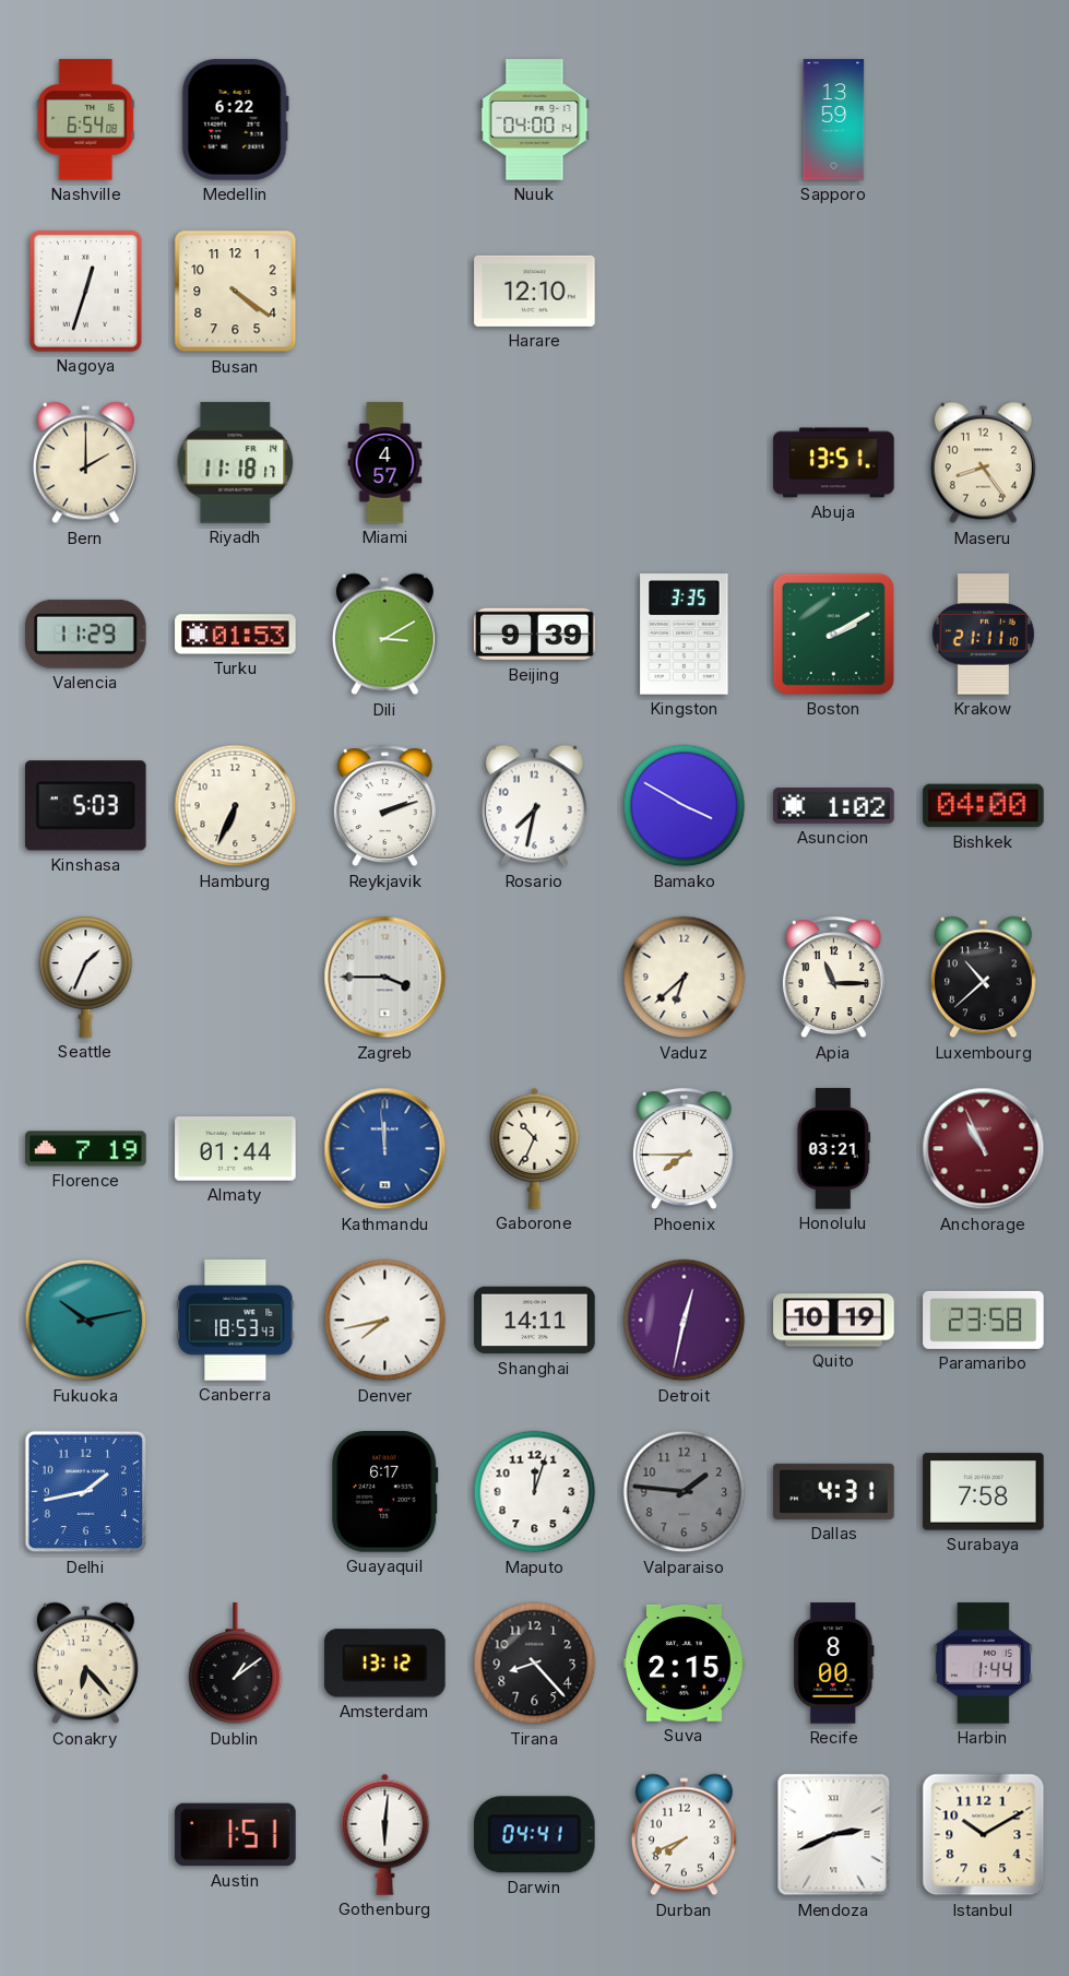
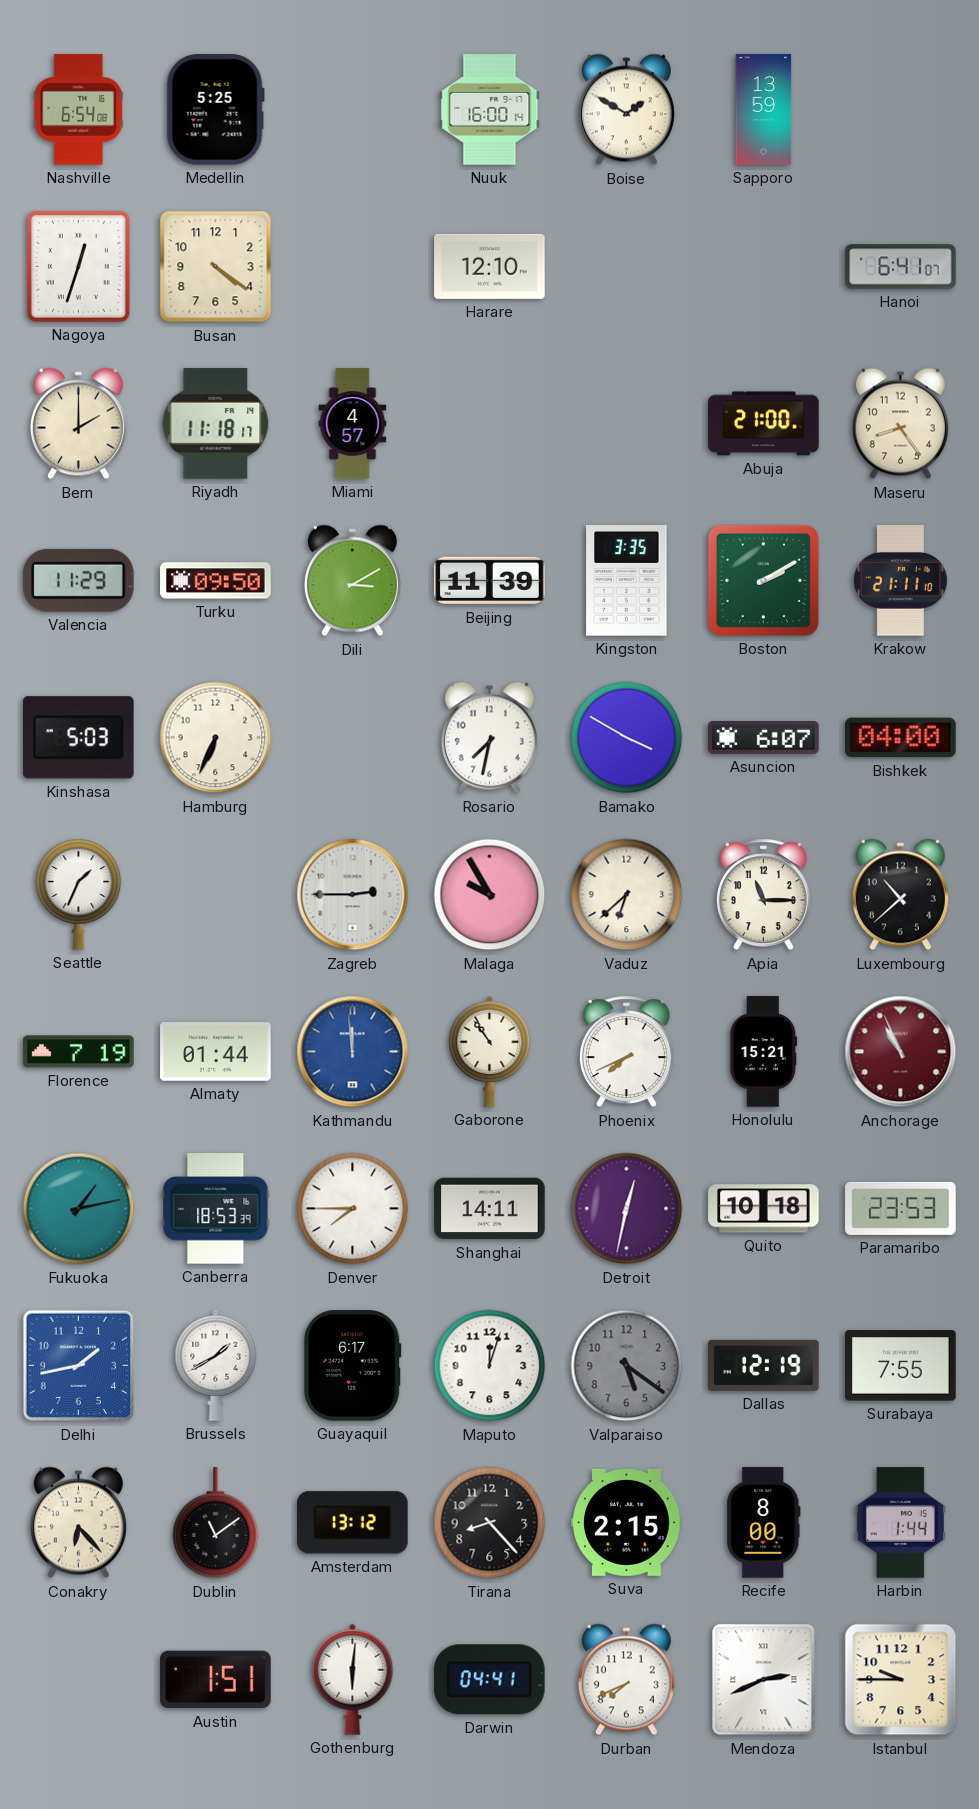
Medellin: 6:22 -> 5:25
Nuuk: 04:00 -> 16:00
Boise: none -> 1:50
Hanoi: none -> 6:41
Abuja: 13:51 -> 21:00
Turku: 01:53 -> 09:50
Beijing: 9:39 -> 11:39
Reykjavik: 2:12 -> none
Asuncion: 1:02 -> 6:07
Zagreb: 3:45 -> 2:45
Malaga: none -> 9:55
Gaborone: 10:34 -> 10:54
Phoenix: 7:45 -> 7:41
Honolulu: 03:21 -> 15:21
Fukuoka: 10:13 -> 1:13
Canberra: 18:53:43 -> 18:53:39
Denver: 7:43 -> 7:45
Quito: 10:19 -> 10:18
Paramaribo: 23:58 -> 23:53
Brussels: none -> 1:40
Valparaiso: 1:46 -> 5:21
Dallas: 4:31 -> 12:19
Surabaya: 7:58 -> 7:55
Dublin: 1:09 -> 11:09
Istanbul: 10:10 -> 9:45
